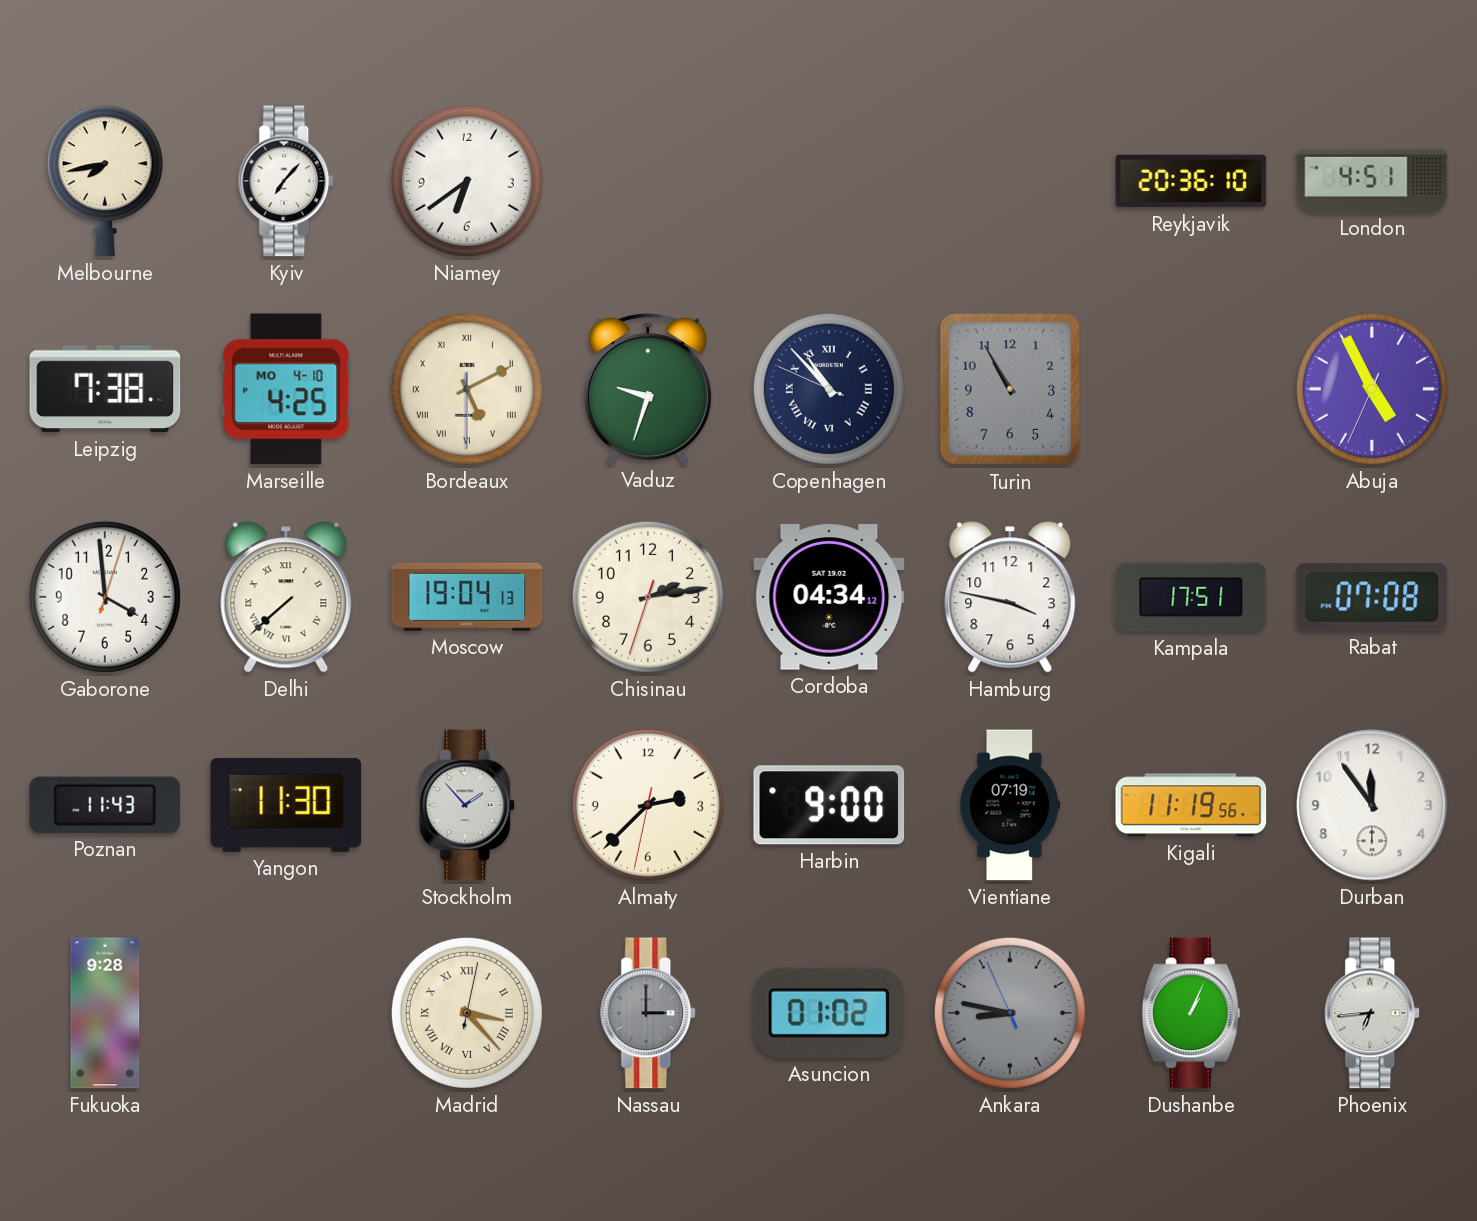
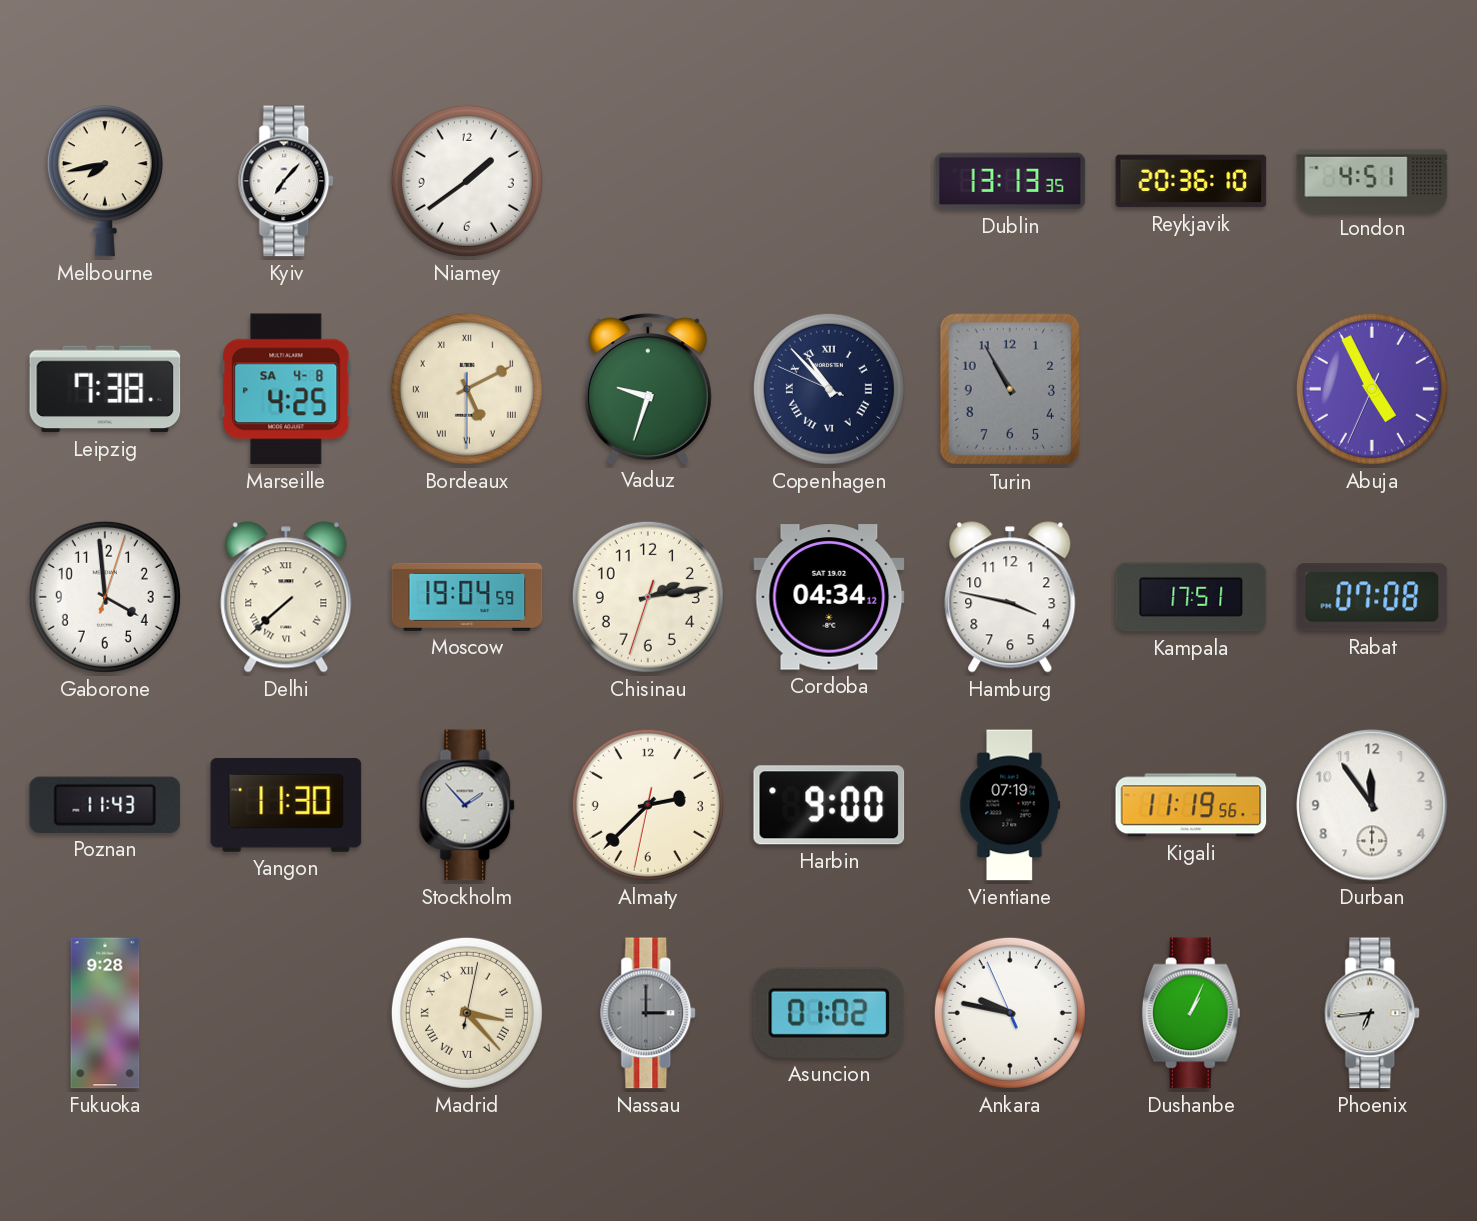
Niamey: 6:39 -> 1:39
Dublin: none -> 13:13
Marseille date: MO 4-10 -> SA 4-8
Moscow: 19:04:13 -> 19:04:59
Ankara: 8:46 -> 9:46
Ankara dial: grey -> white
